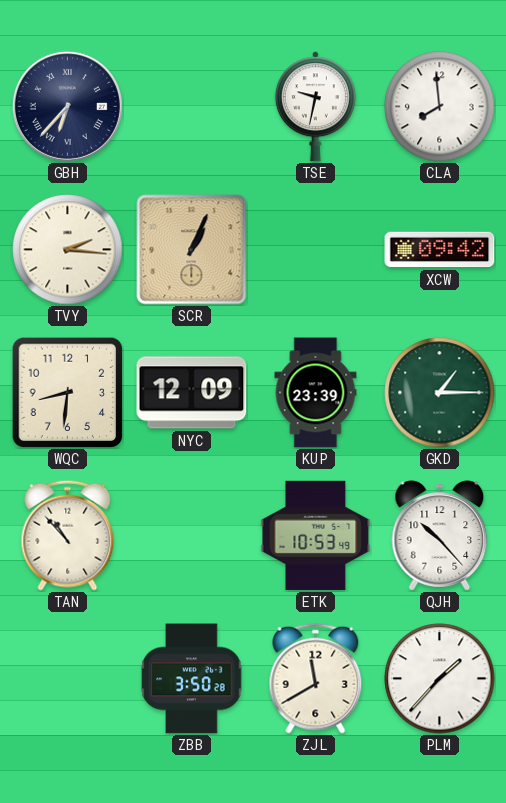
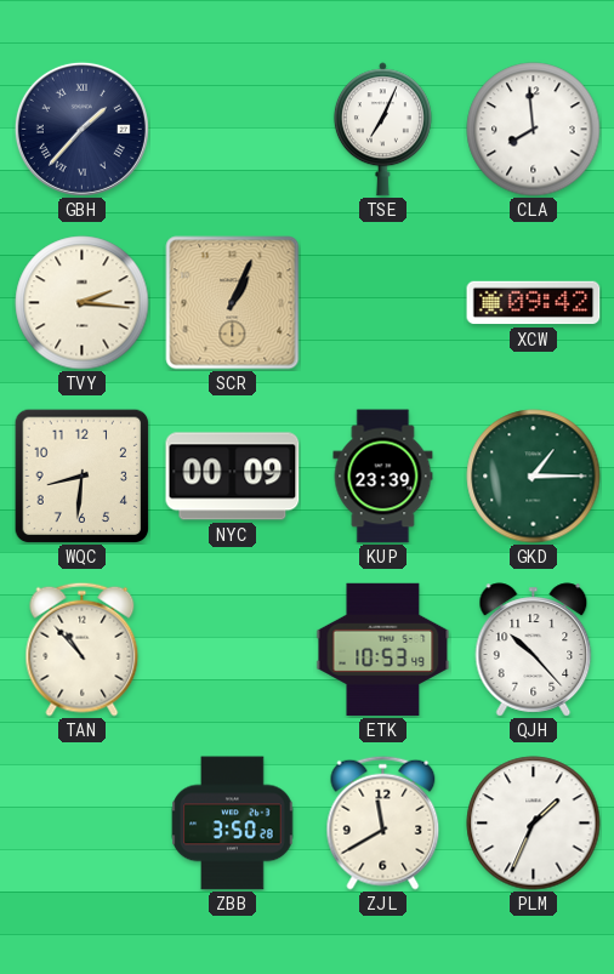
GBH: 6:37 -> 1:37
TSE: 9:32 -> 7:04
NYC: 12:09 -> 00:09
PLM: 1:37 -> 1:34
